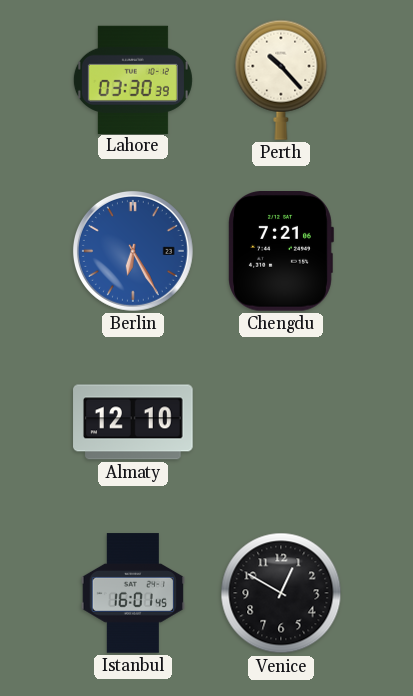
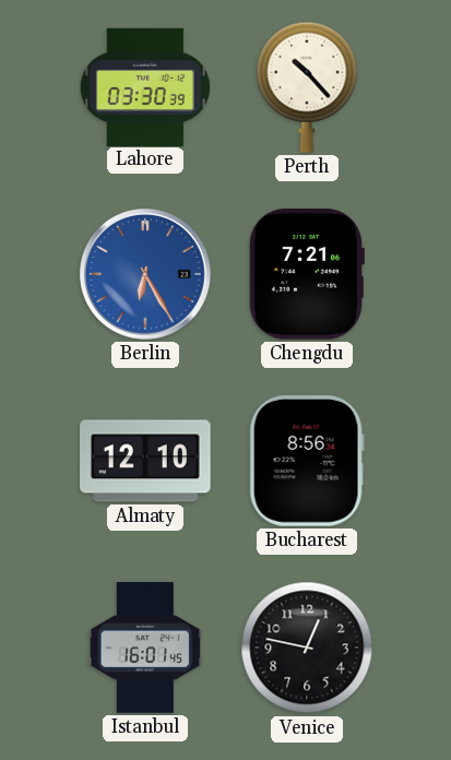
Bucharest: none -> 8:56
Venice: 12:50 -> 12:47
